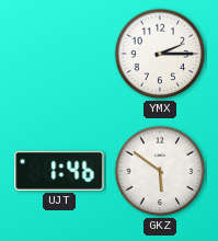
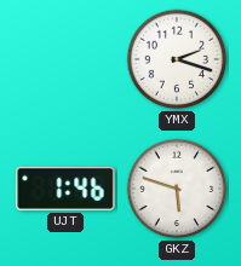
YMX: 2:15 -> 2:18
GKZ: 5:51 -> 5:48
